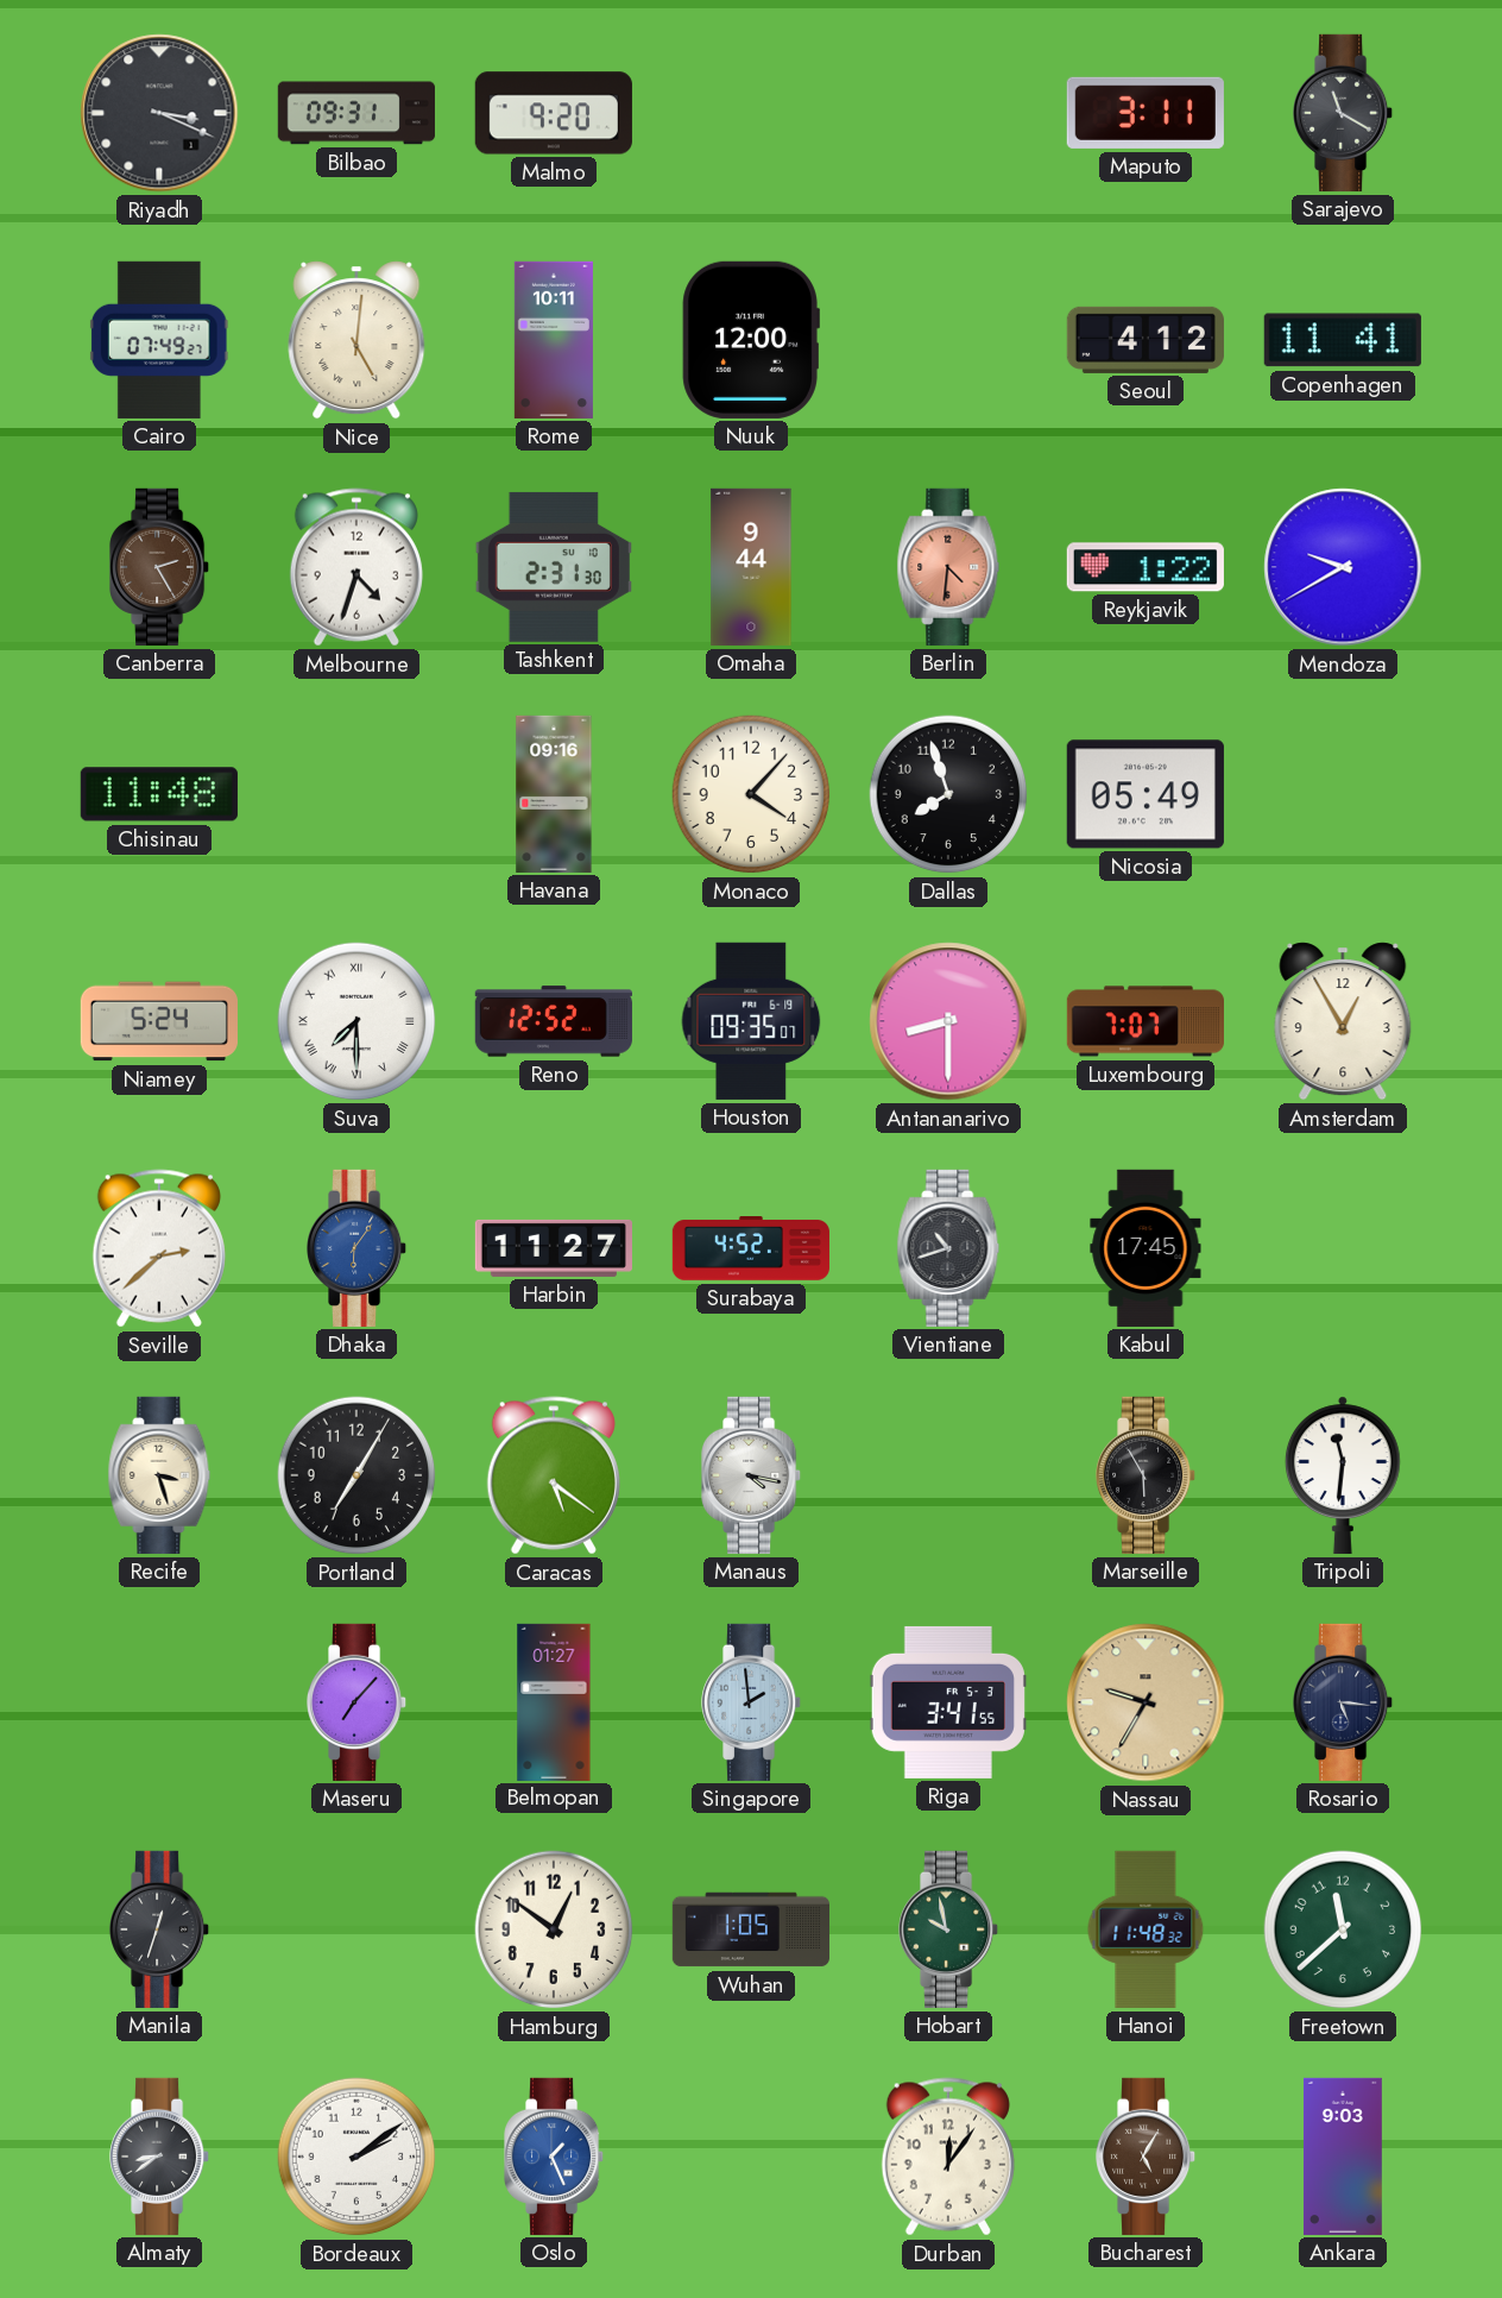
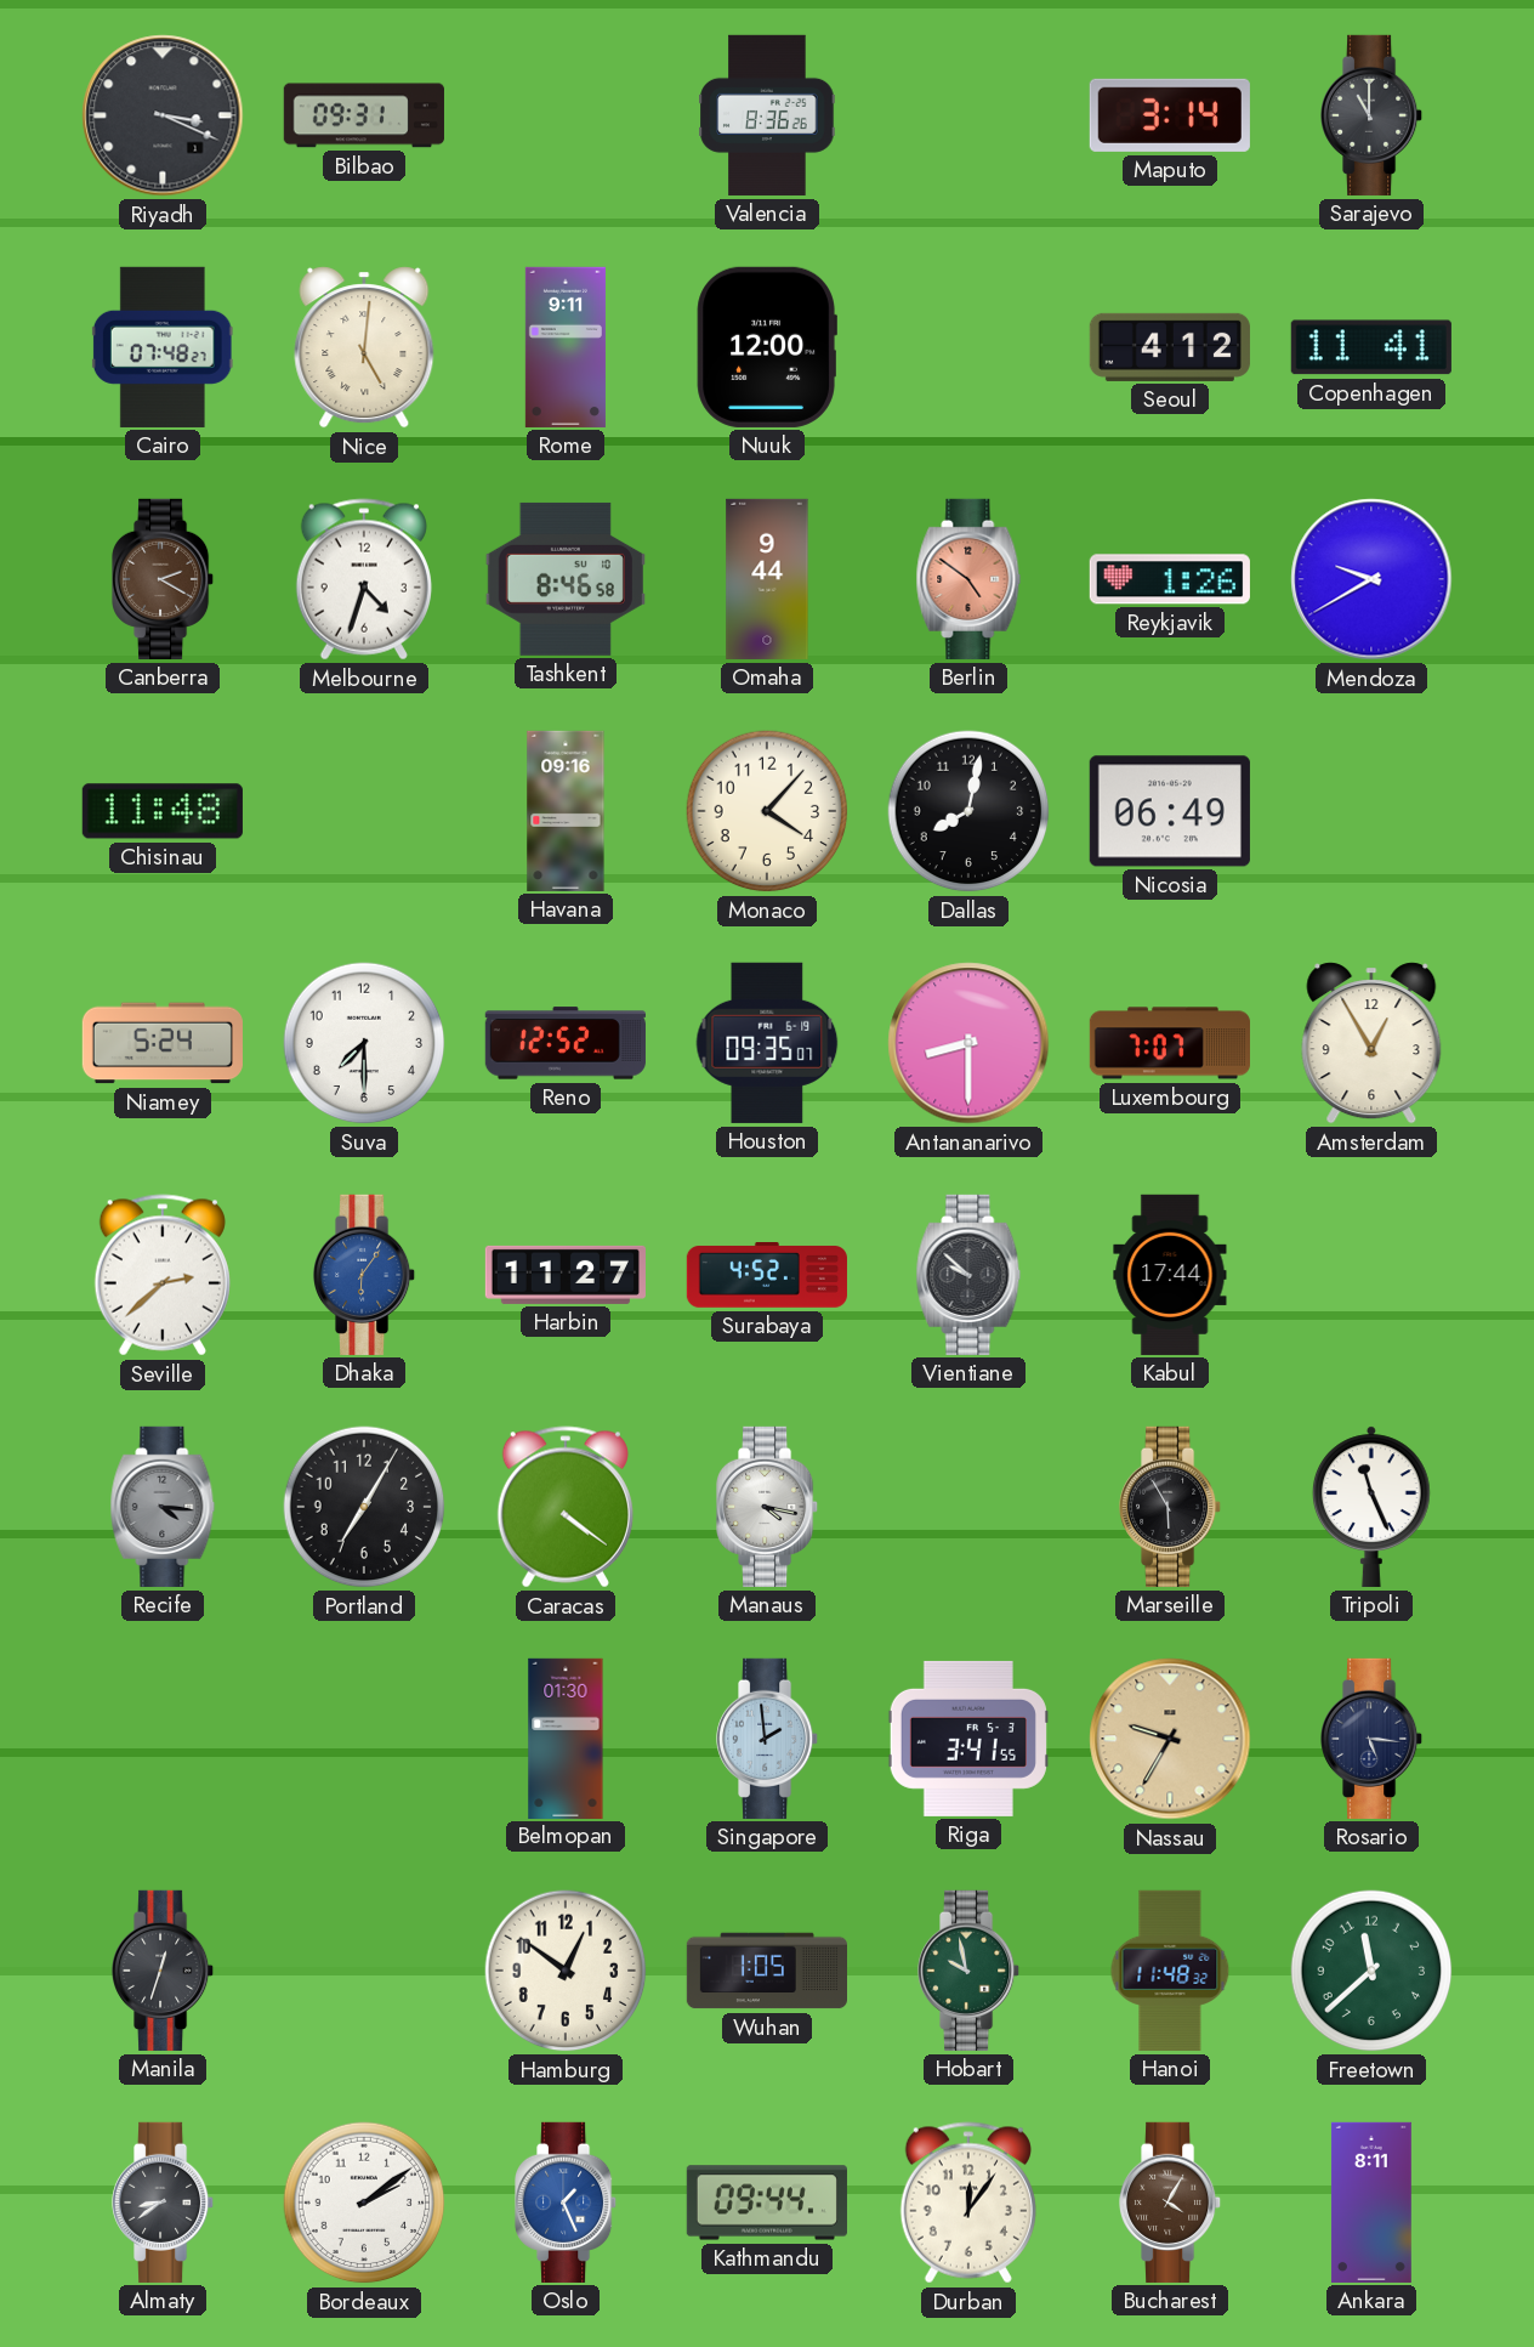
Malmo: 9:20 -> none
Valencia: none -> 8:36
Maputo: 3:11 -> 3:14
Sarajevo: 11:20 -> 11:00
Cairo: 07:49 -> 07:48
Rome: 10:11 -> 9:11
Canberra: 2:25 -> 2:20
Tashkent: 2:31 -> 8:46
Berlin: 4:31 -> 4:51
Reykjavik: 1:22 -> 1:26
Dallas: 7:57 -> 8:02
Nicosia: 05:49 -> 06:49
Suva numerals: Roman -> Arabic
Vientiane: 10:42 -> 9:52
Kabul: 17:45 -> 17:44
Recife: 3:27 -> 4:16
Recife dial: cream -> grey
Caracas: 5:21 -> 4:21
Tripoli: 11:31 -> 11:26
Maseru: 7:07 -> none
Belmopan: 01:27 -> 01:30
Kathmandu: none -> 09:44
Bucharest: 5:05 -> 4:05
Ankara: 9:03 -> 8:11
